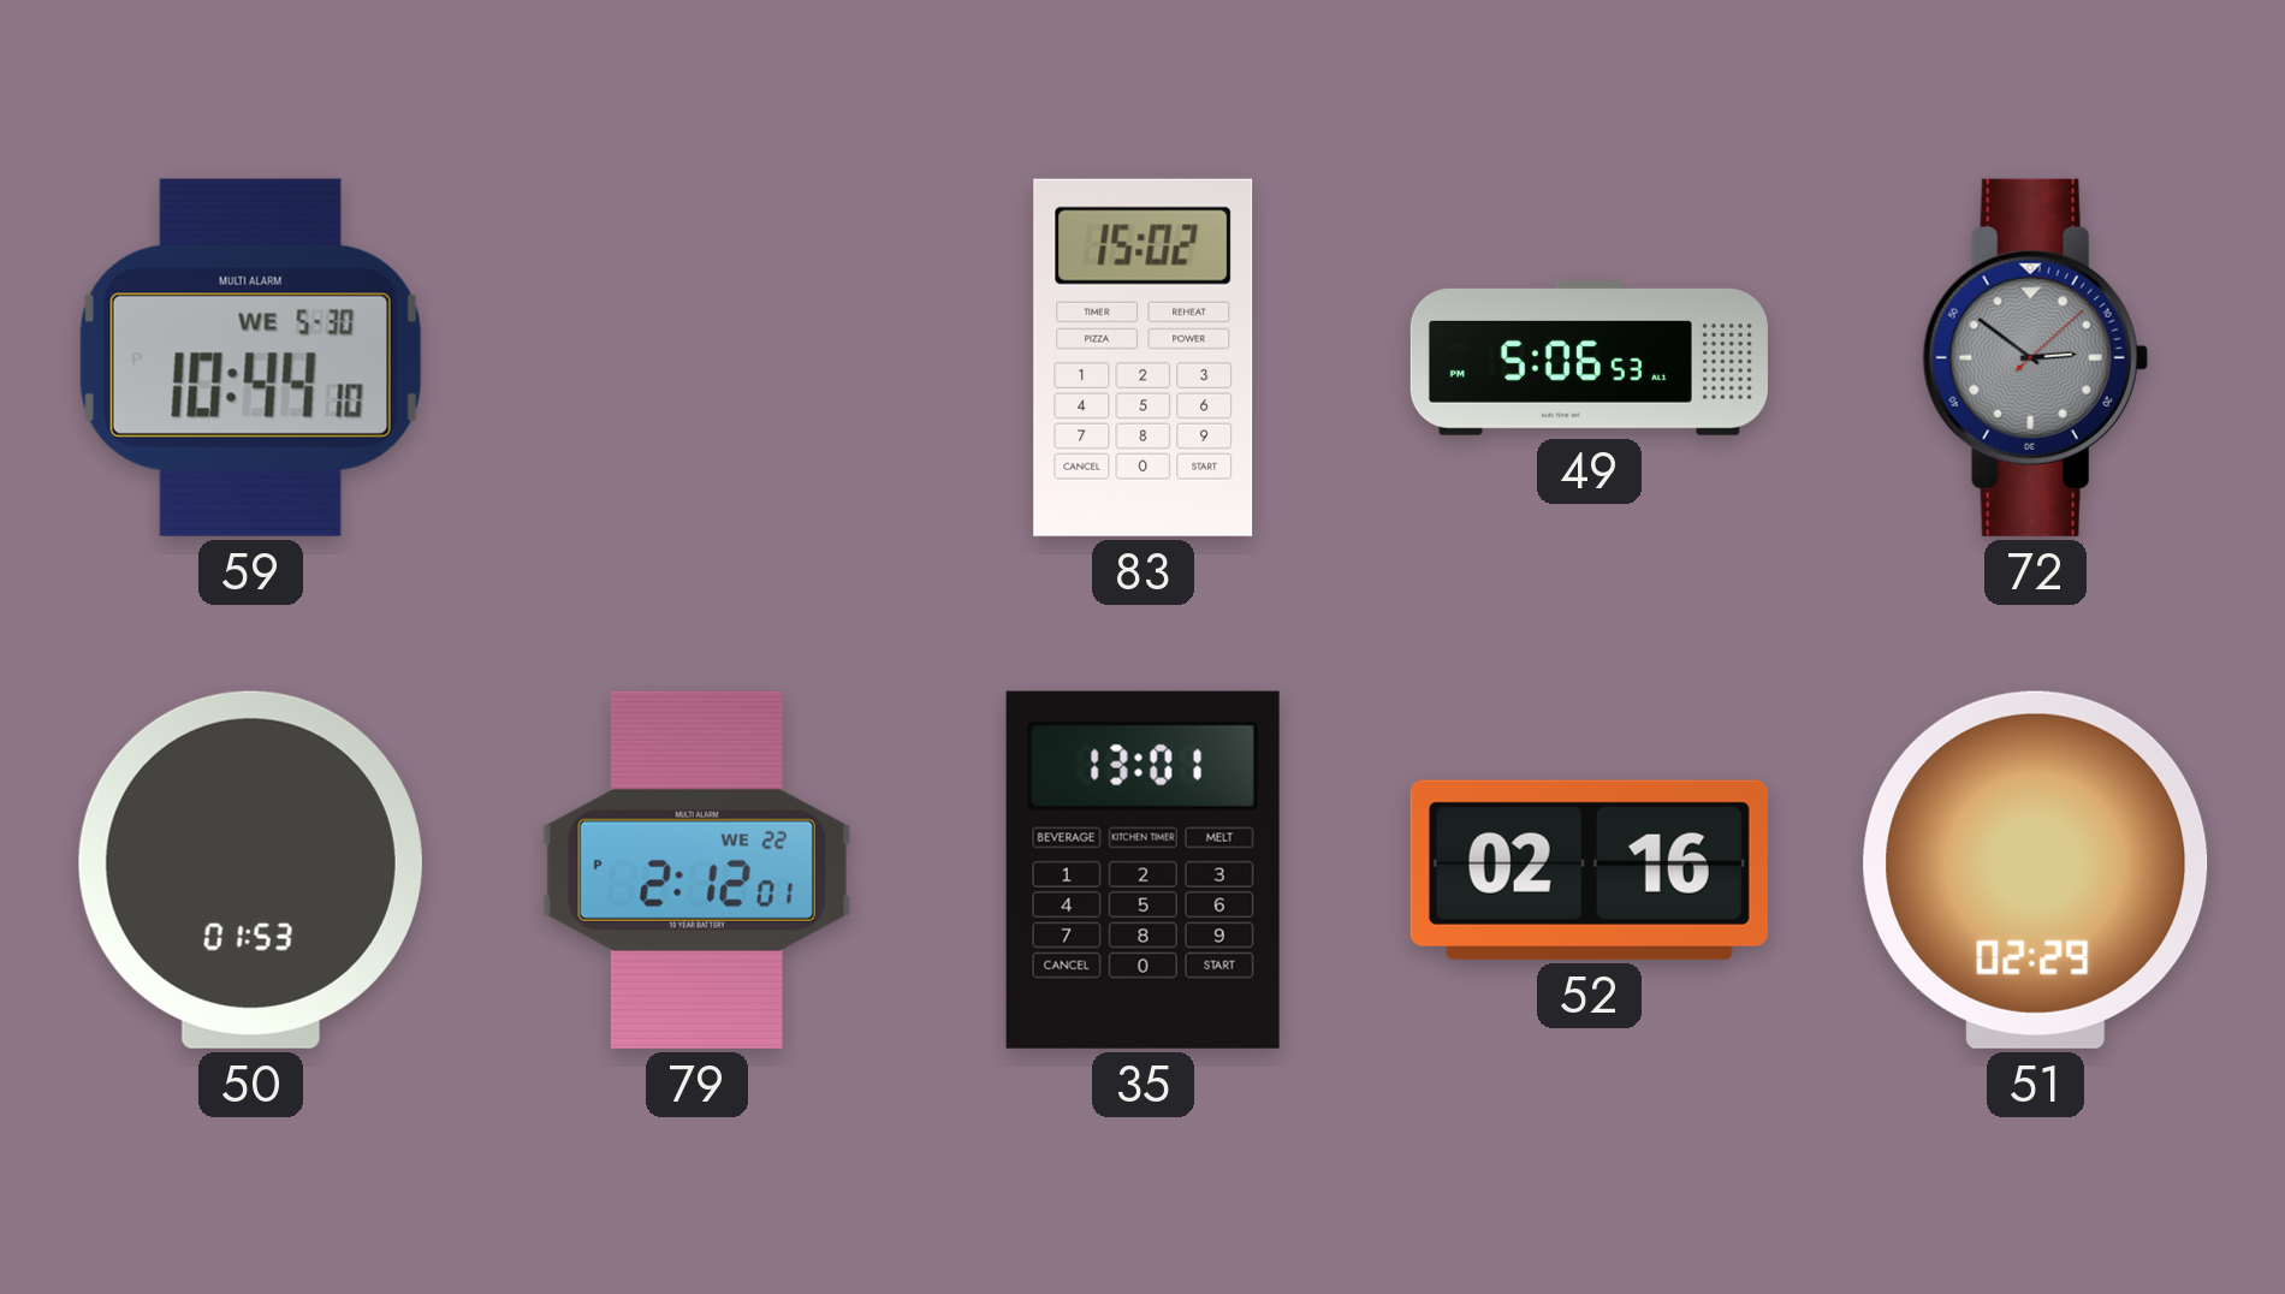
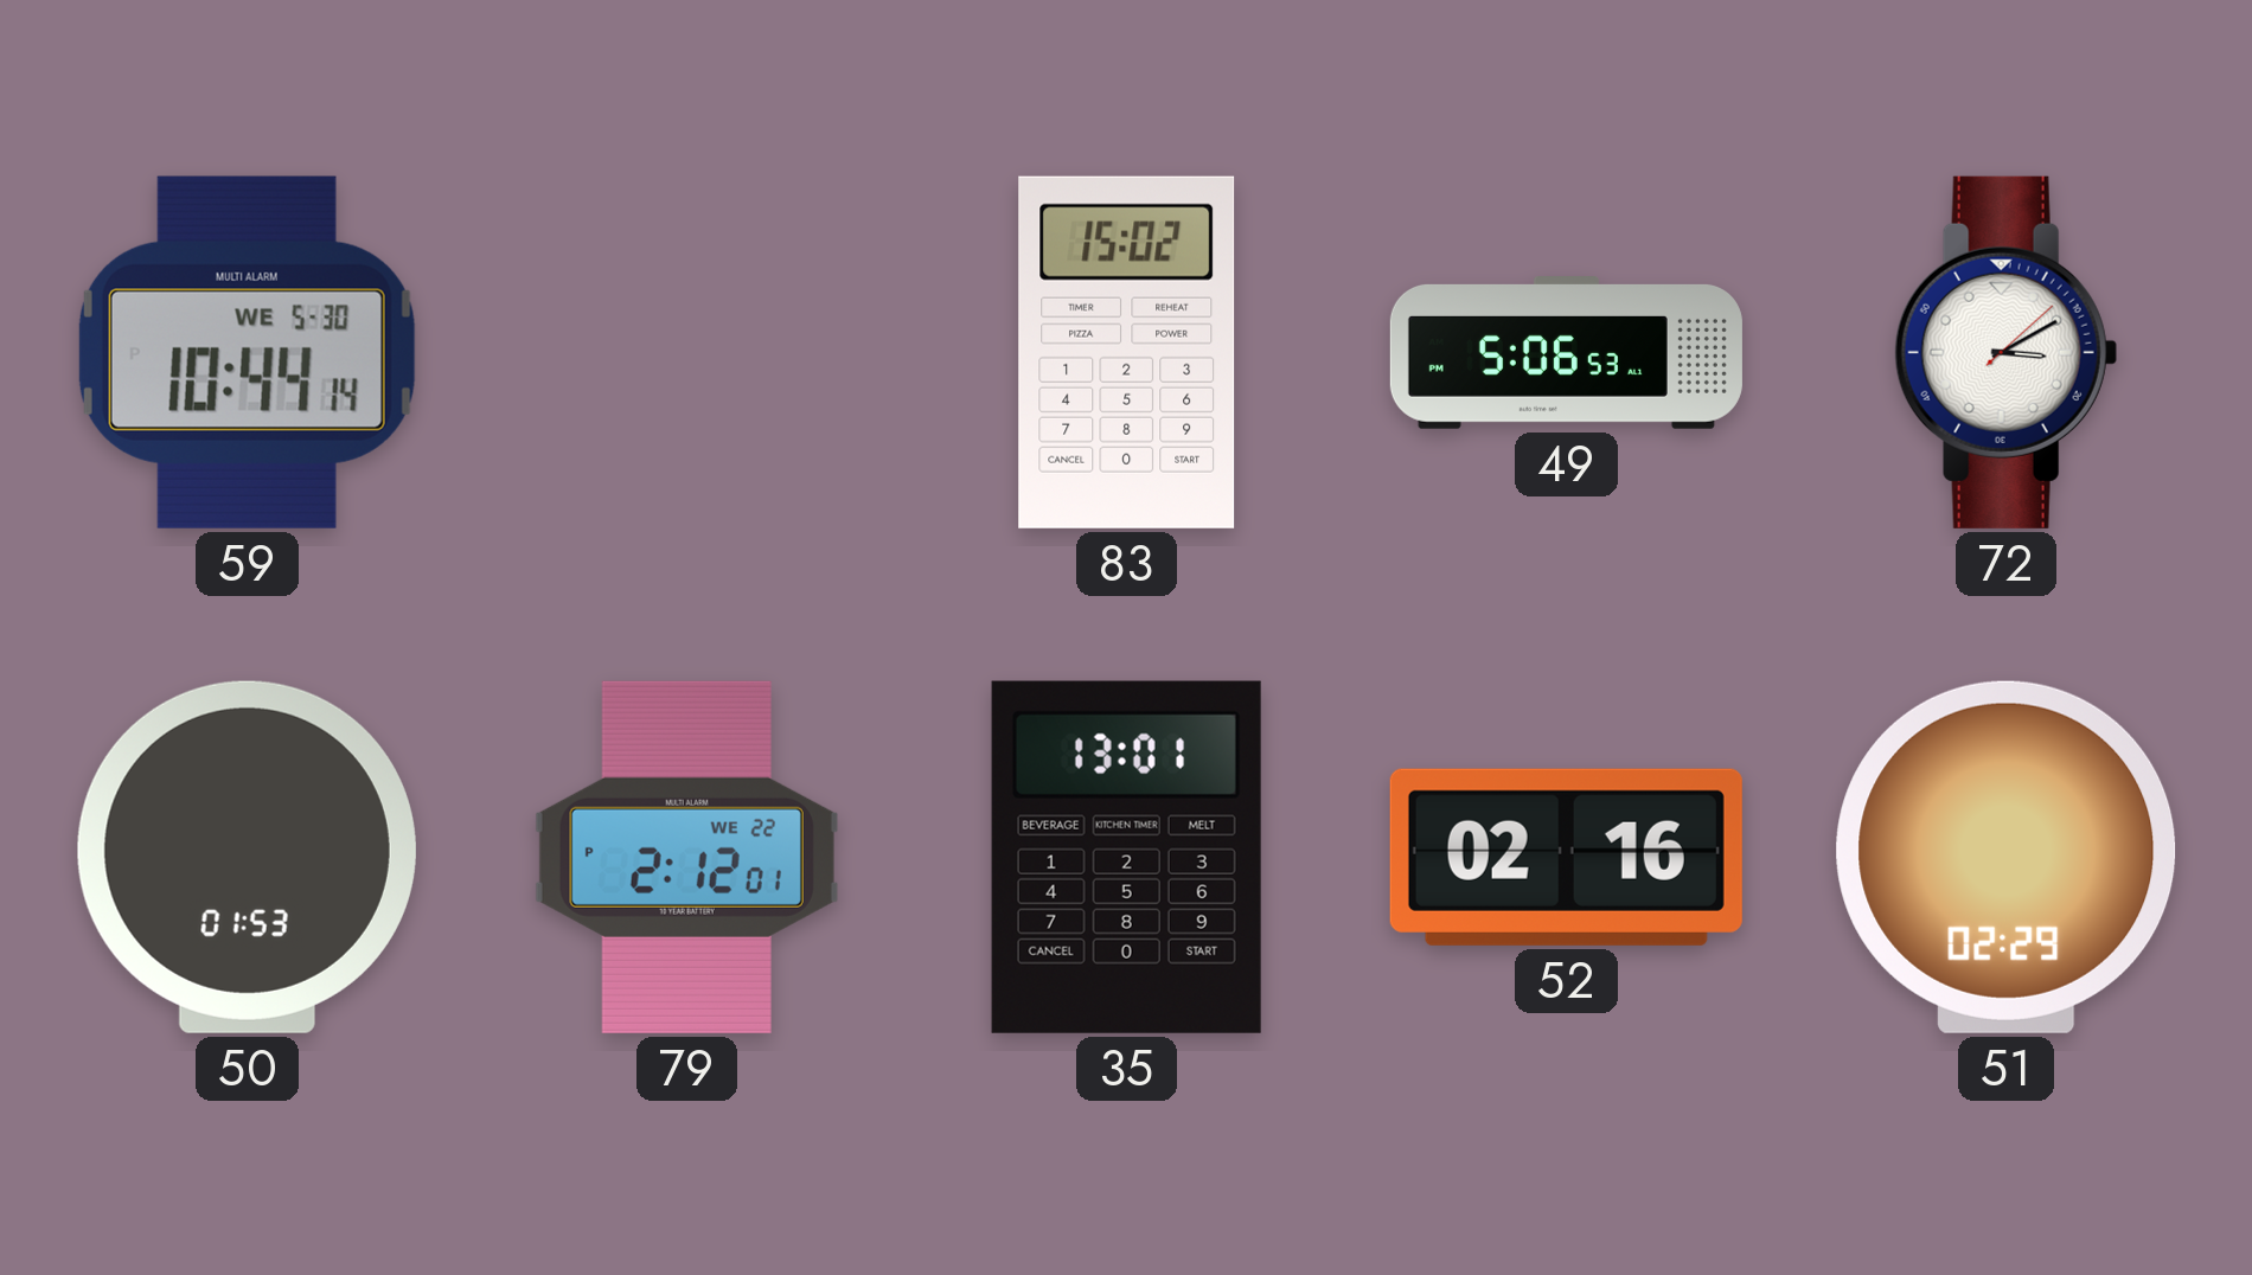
59: 10:44:10 -> 10:44:14
72: 2:51 -> 3:10
72 dial: grey -> white
